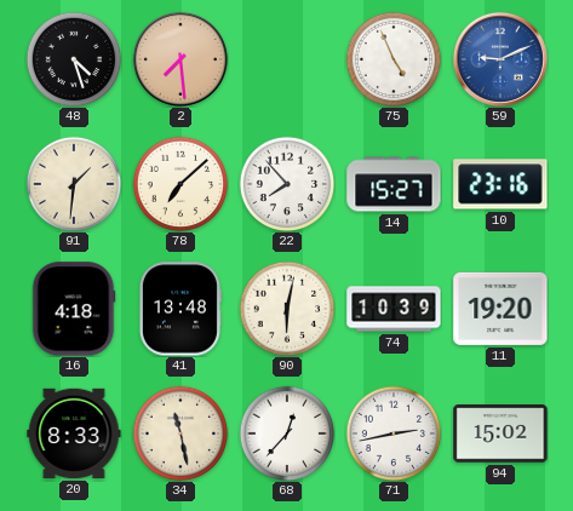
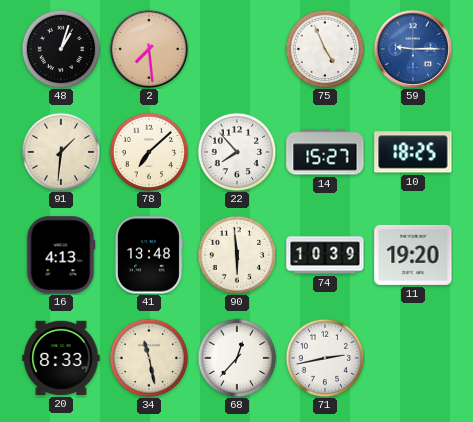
48: 4:27 -> 1:03
59: 9:11 -> 9:15
10: 23:16 -> 18:25
16: 4:18 -> 4:13
90: 6:02 -> 5:59
94: 15:02 -> none
